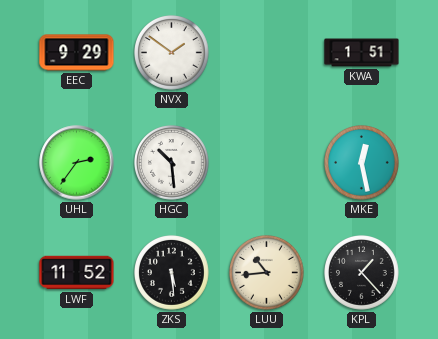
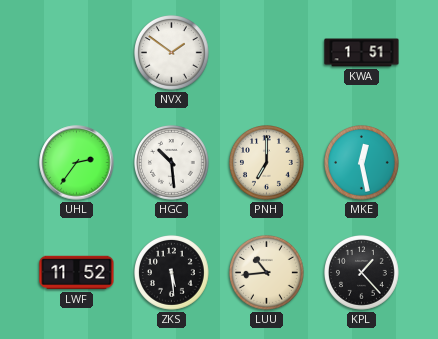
EEC: 9:29 -> none
PNH: none -> 7:00
